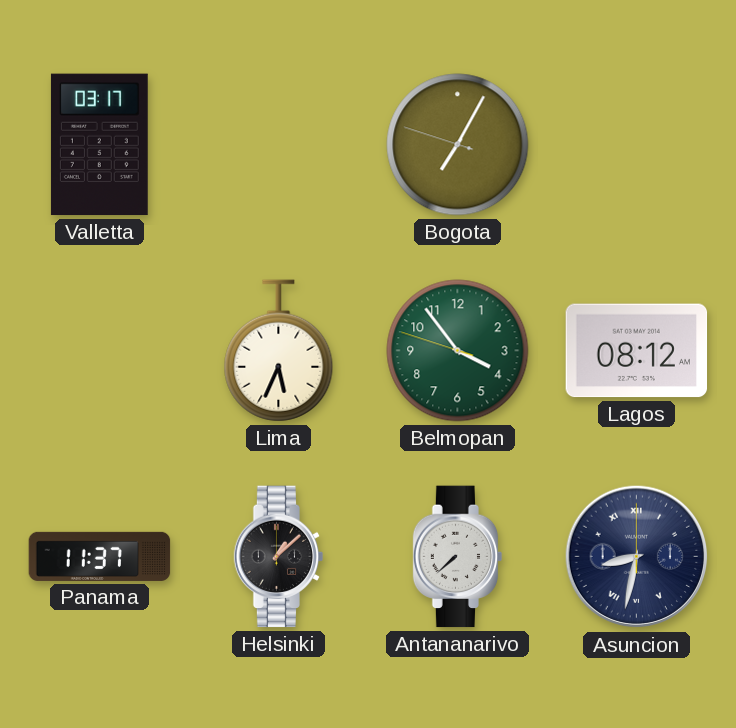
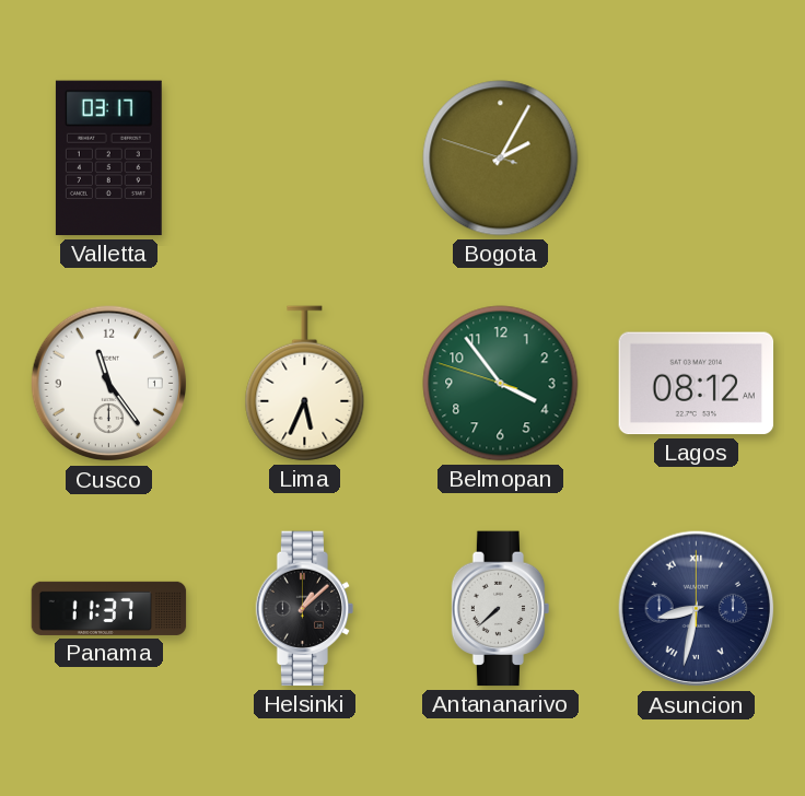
Bogota: 7:04 -> 2:04
Cusco: none -> 11:24
